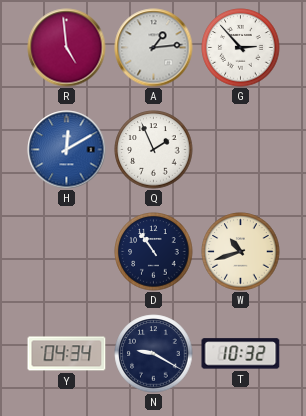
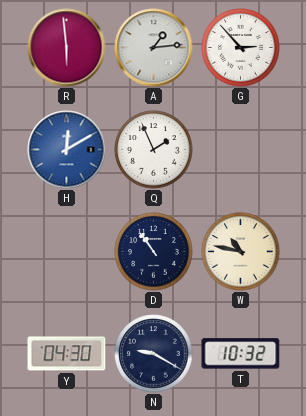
R: 4:59 -> 5:59
W: 10:42 -> 10:47
Y: 04:34 -> 04:30
